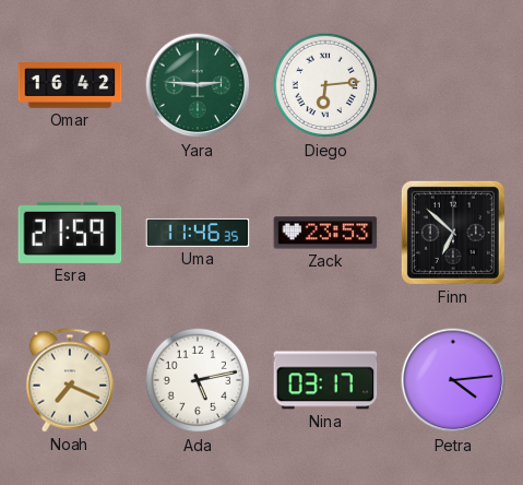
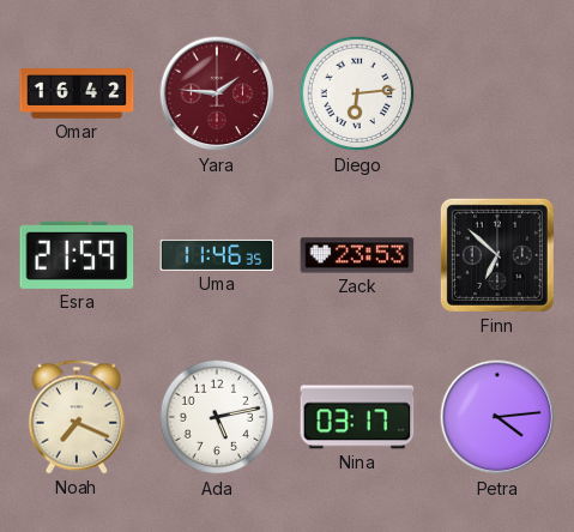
Yara: 2:46 -> 1:46
Yara dial: green -> burgundy
